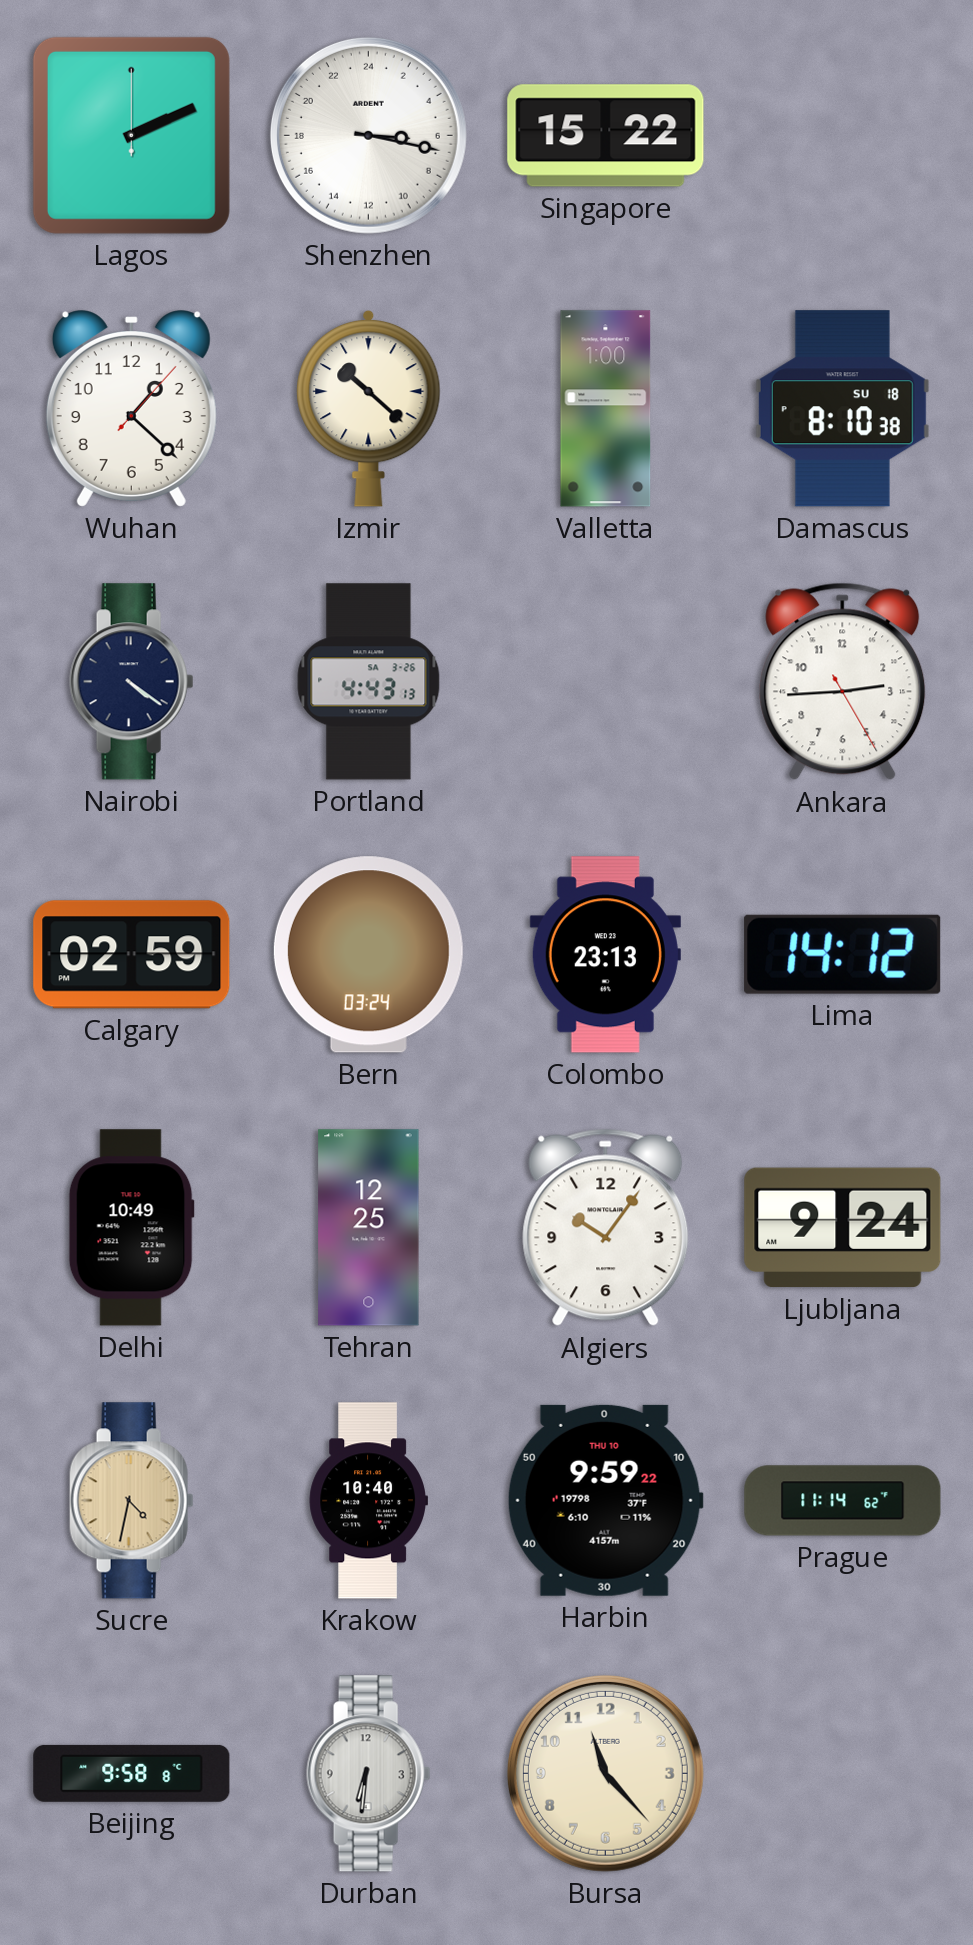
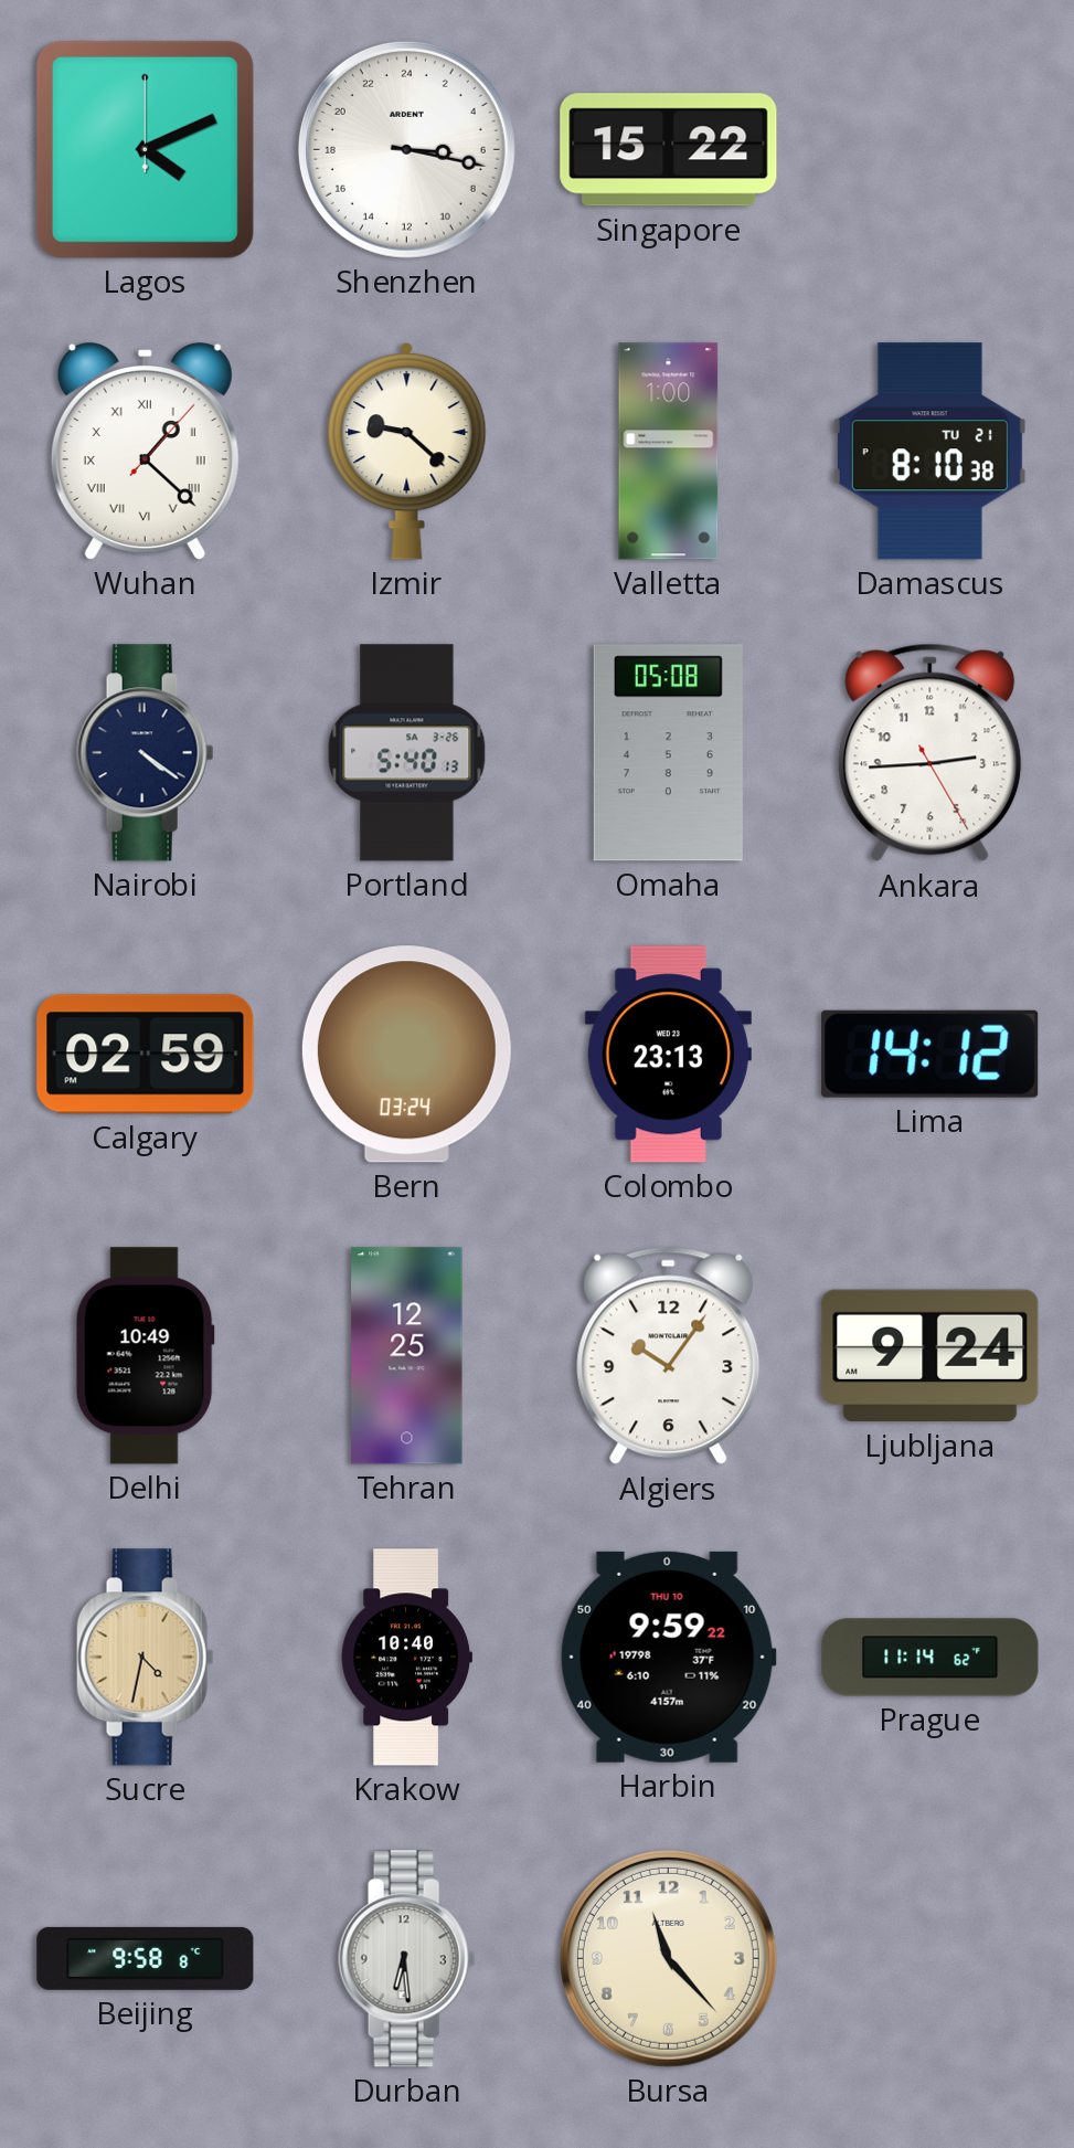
Lagos: 2:11 -> 4:11
Wuhan numerals: Arabic -> Roman
Izmir: 10:22 -> 9:22
Damascus date: SU 18 -> TU 21
Portland: 4:43 -> 5:40
Omaha: none -> 05:08
Durban: 6:31 -> 6:29
